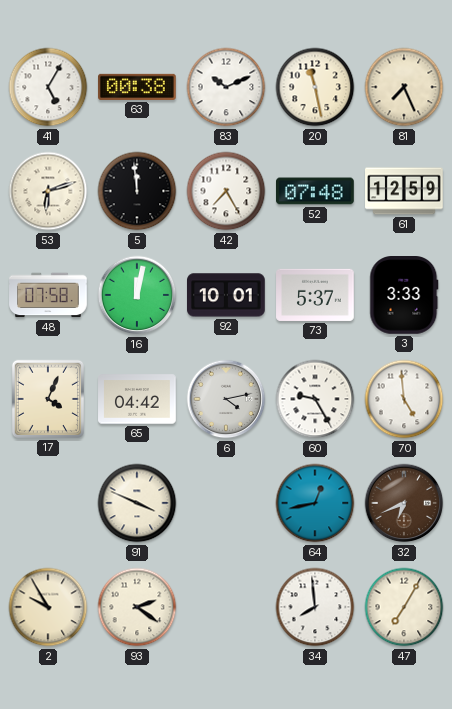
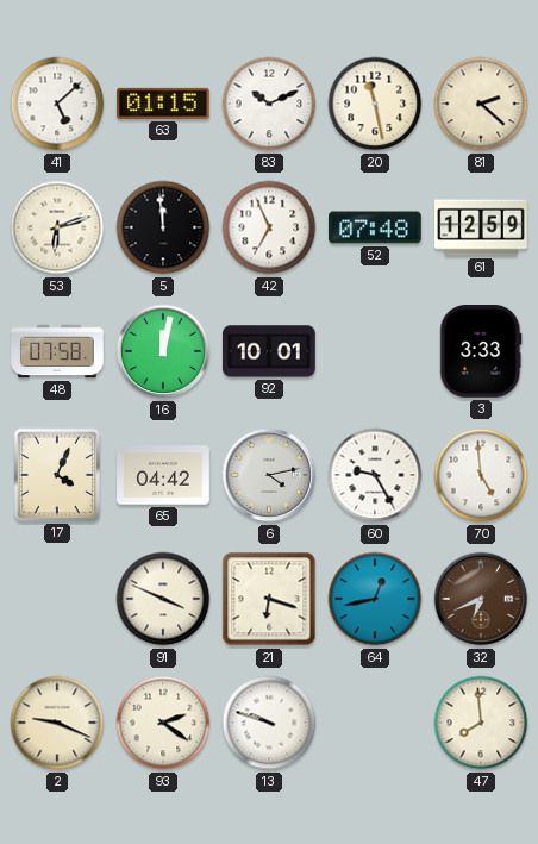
41: 5:05 -> 5:08
63: 00:38 -> 01:15
81: 7:26 -> 2:22
42: 7:25 -> 6:56
73: 5:37 -> none
21: none -> 6:18
2: 9:55 -> 9:19
13: none -> 9:48
34: 7:59 -> none
47: 7:05 -> 7:59
